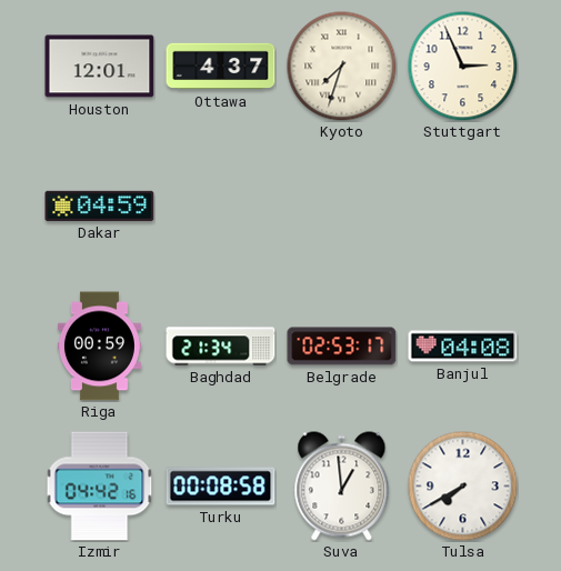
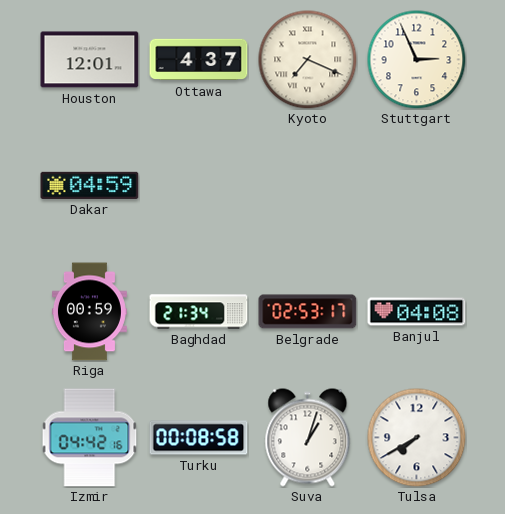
Kyoto: 7:33 -> 7:19
Suva: 12:59 -> 1:03
